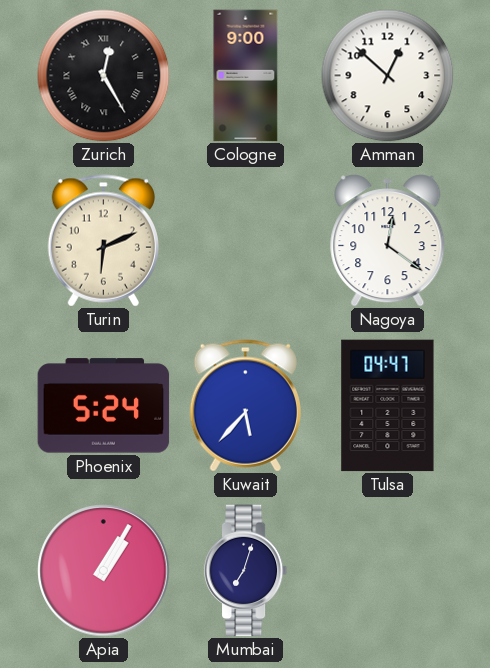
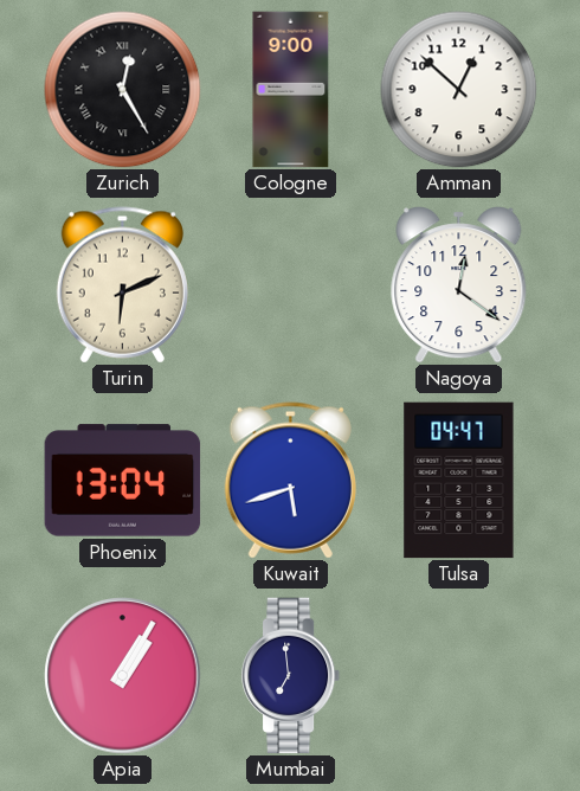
Phoenix: 5:24 -> 13:04
Kuwait: 5:37 -> 5:42
Mumbai: 7:03 -> 6:59
